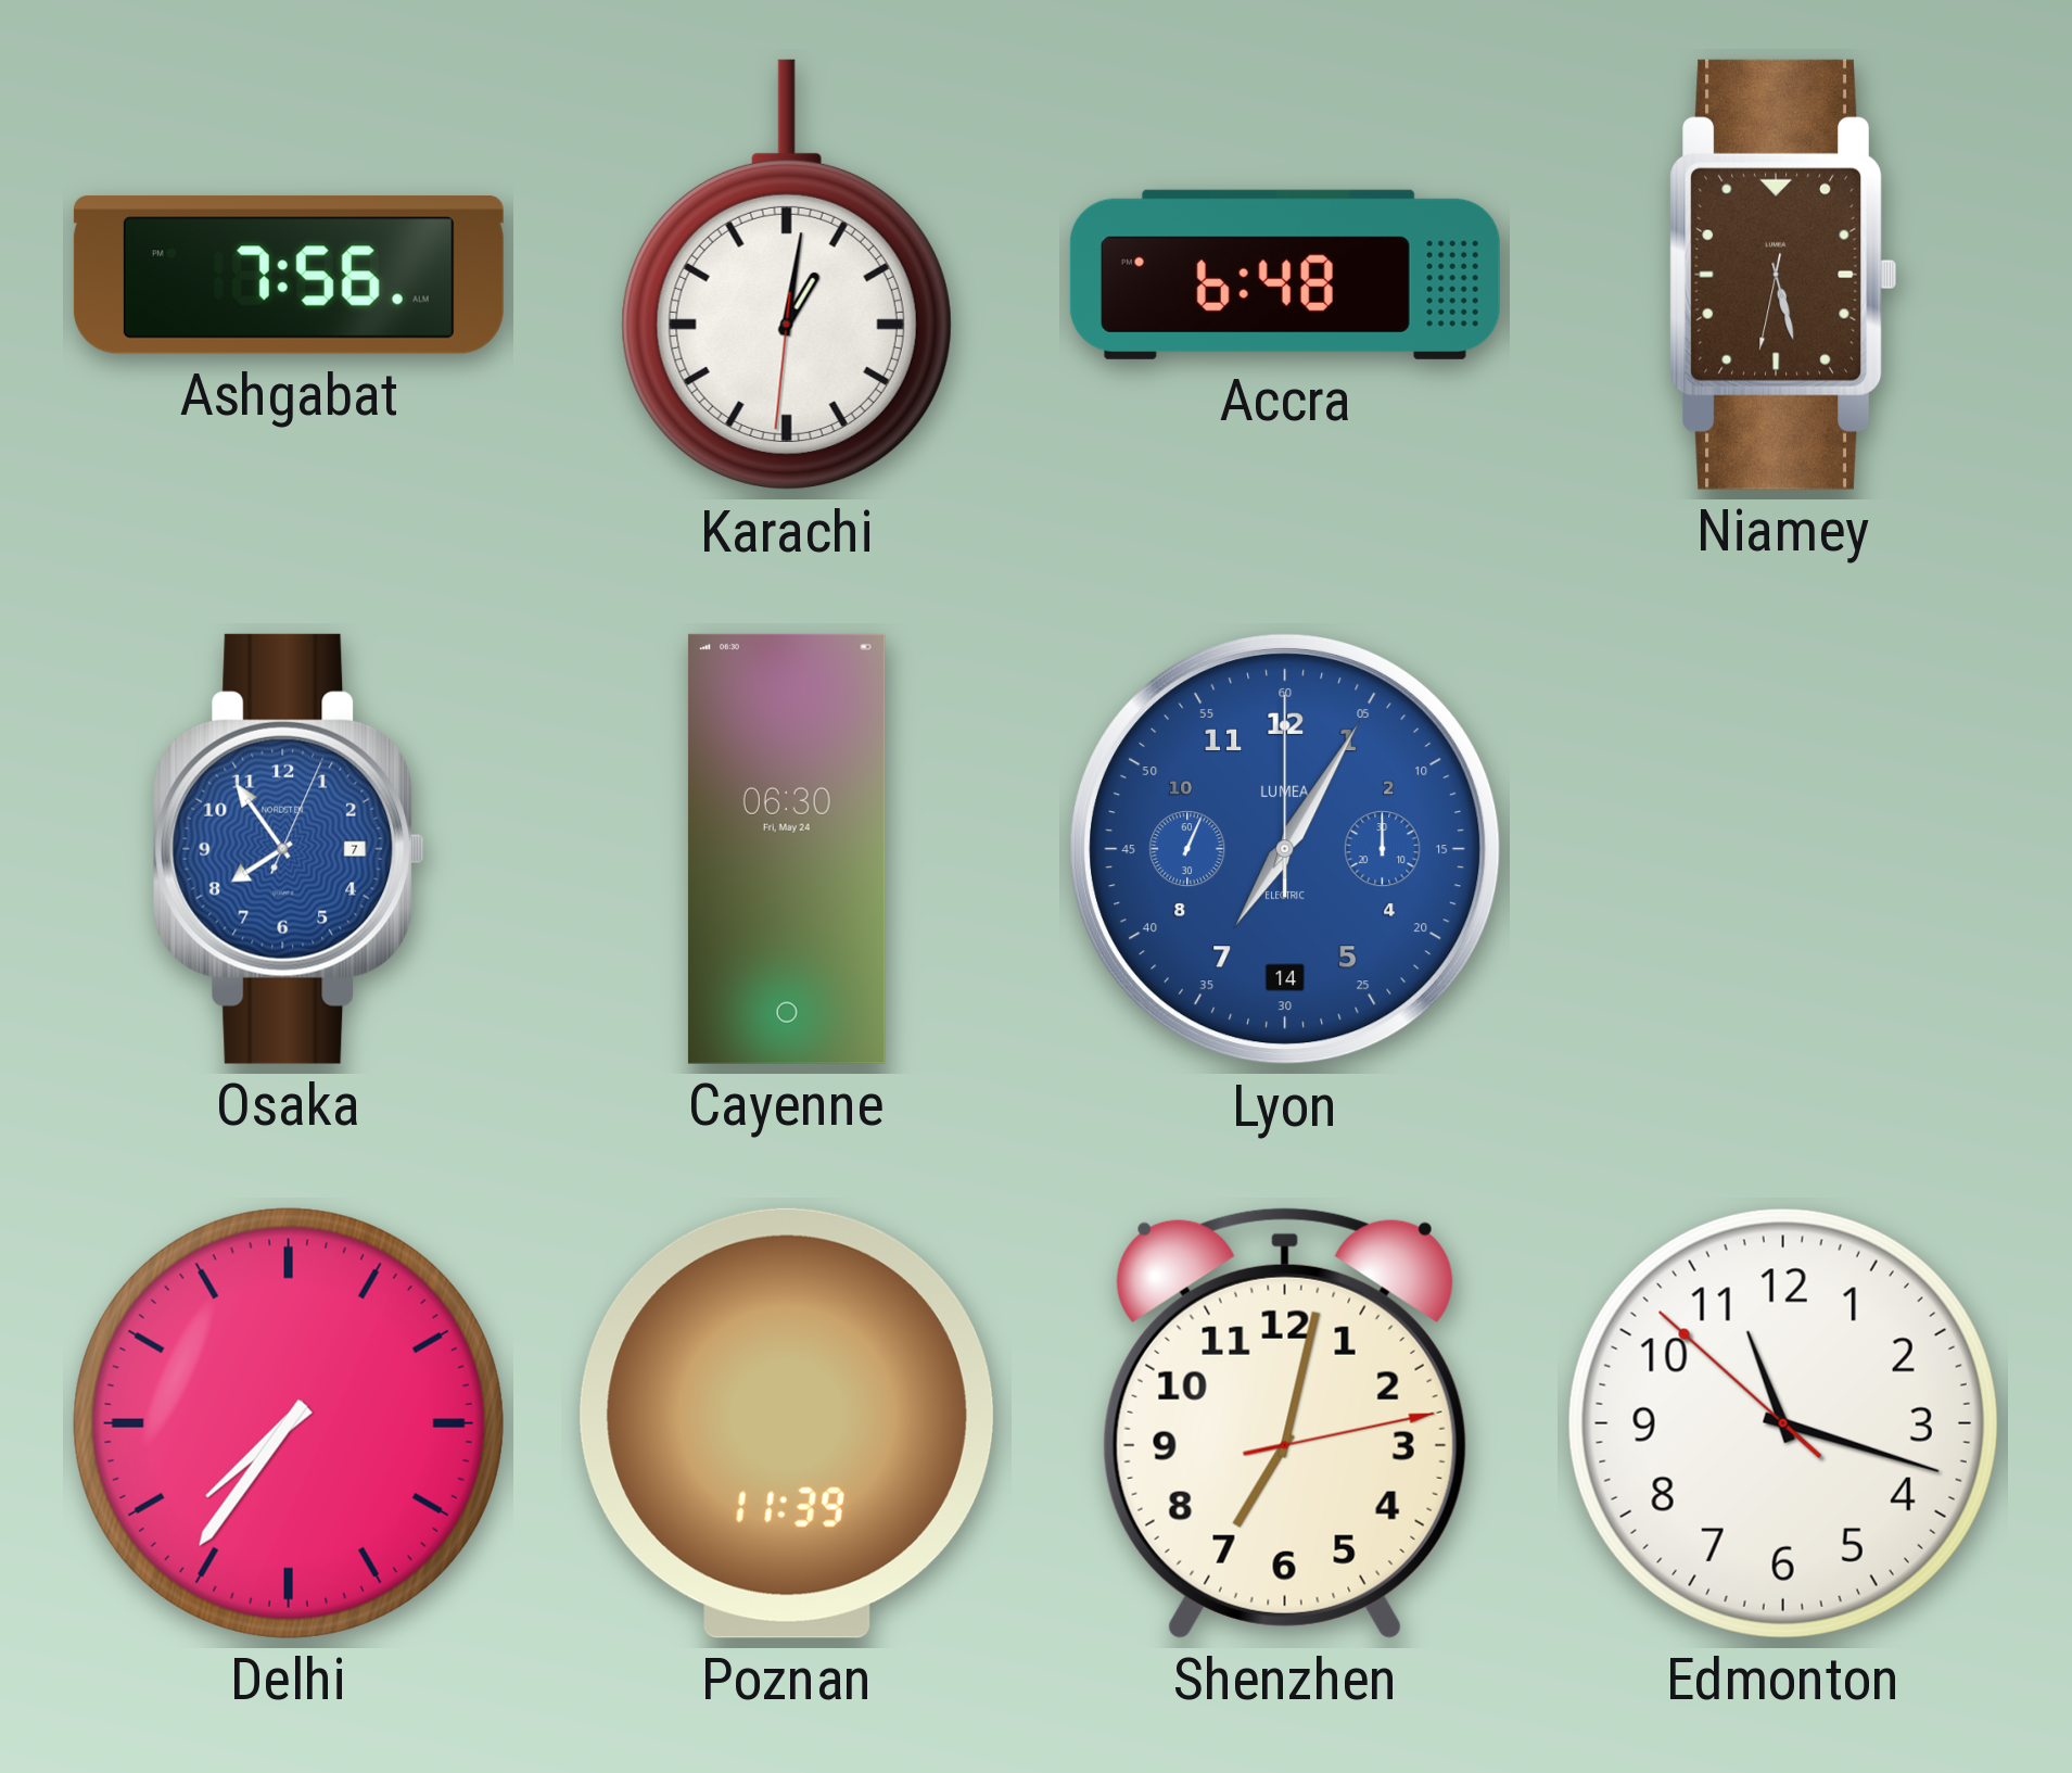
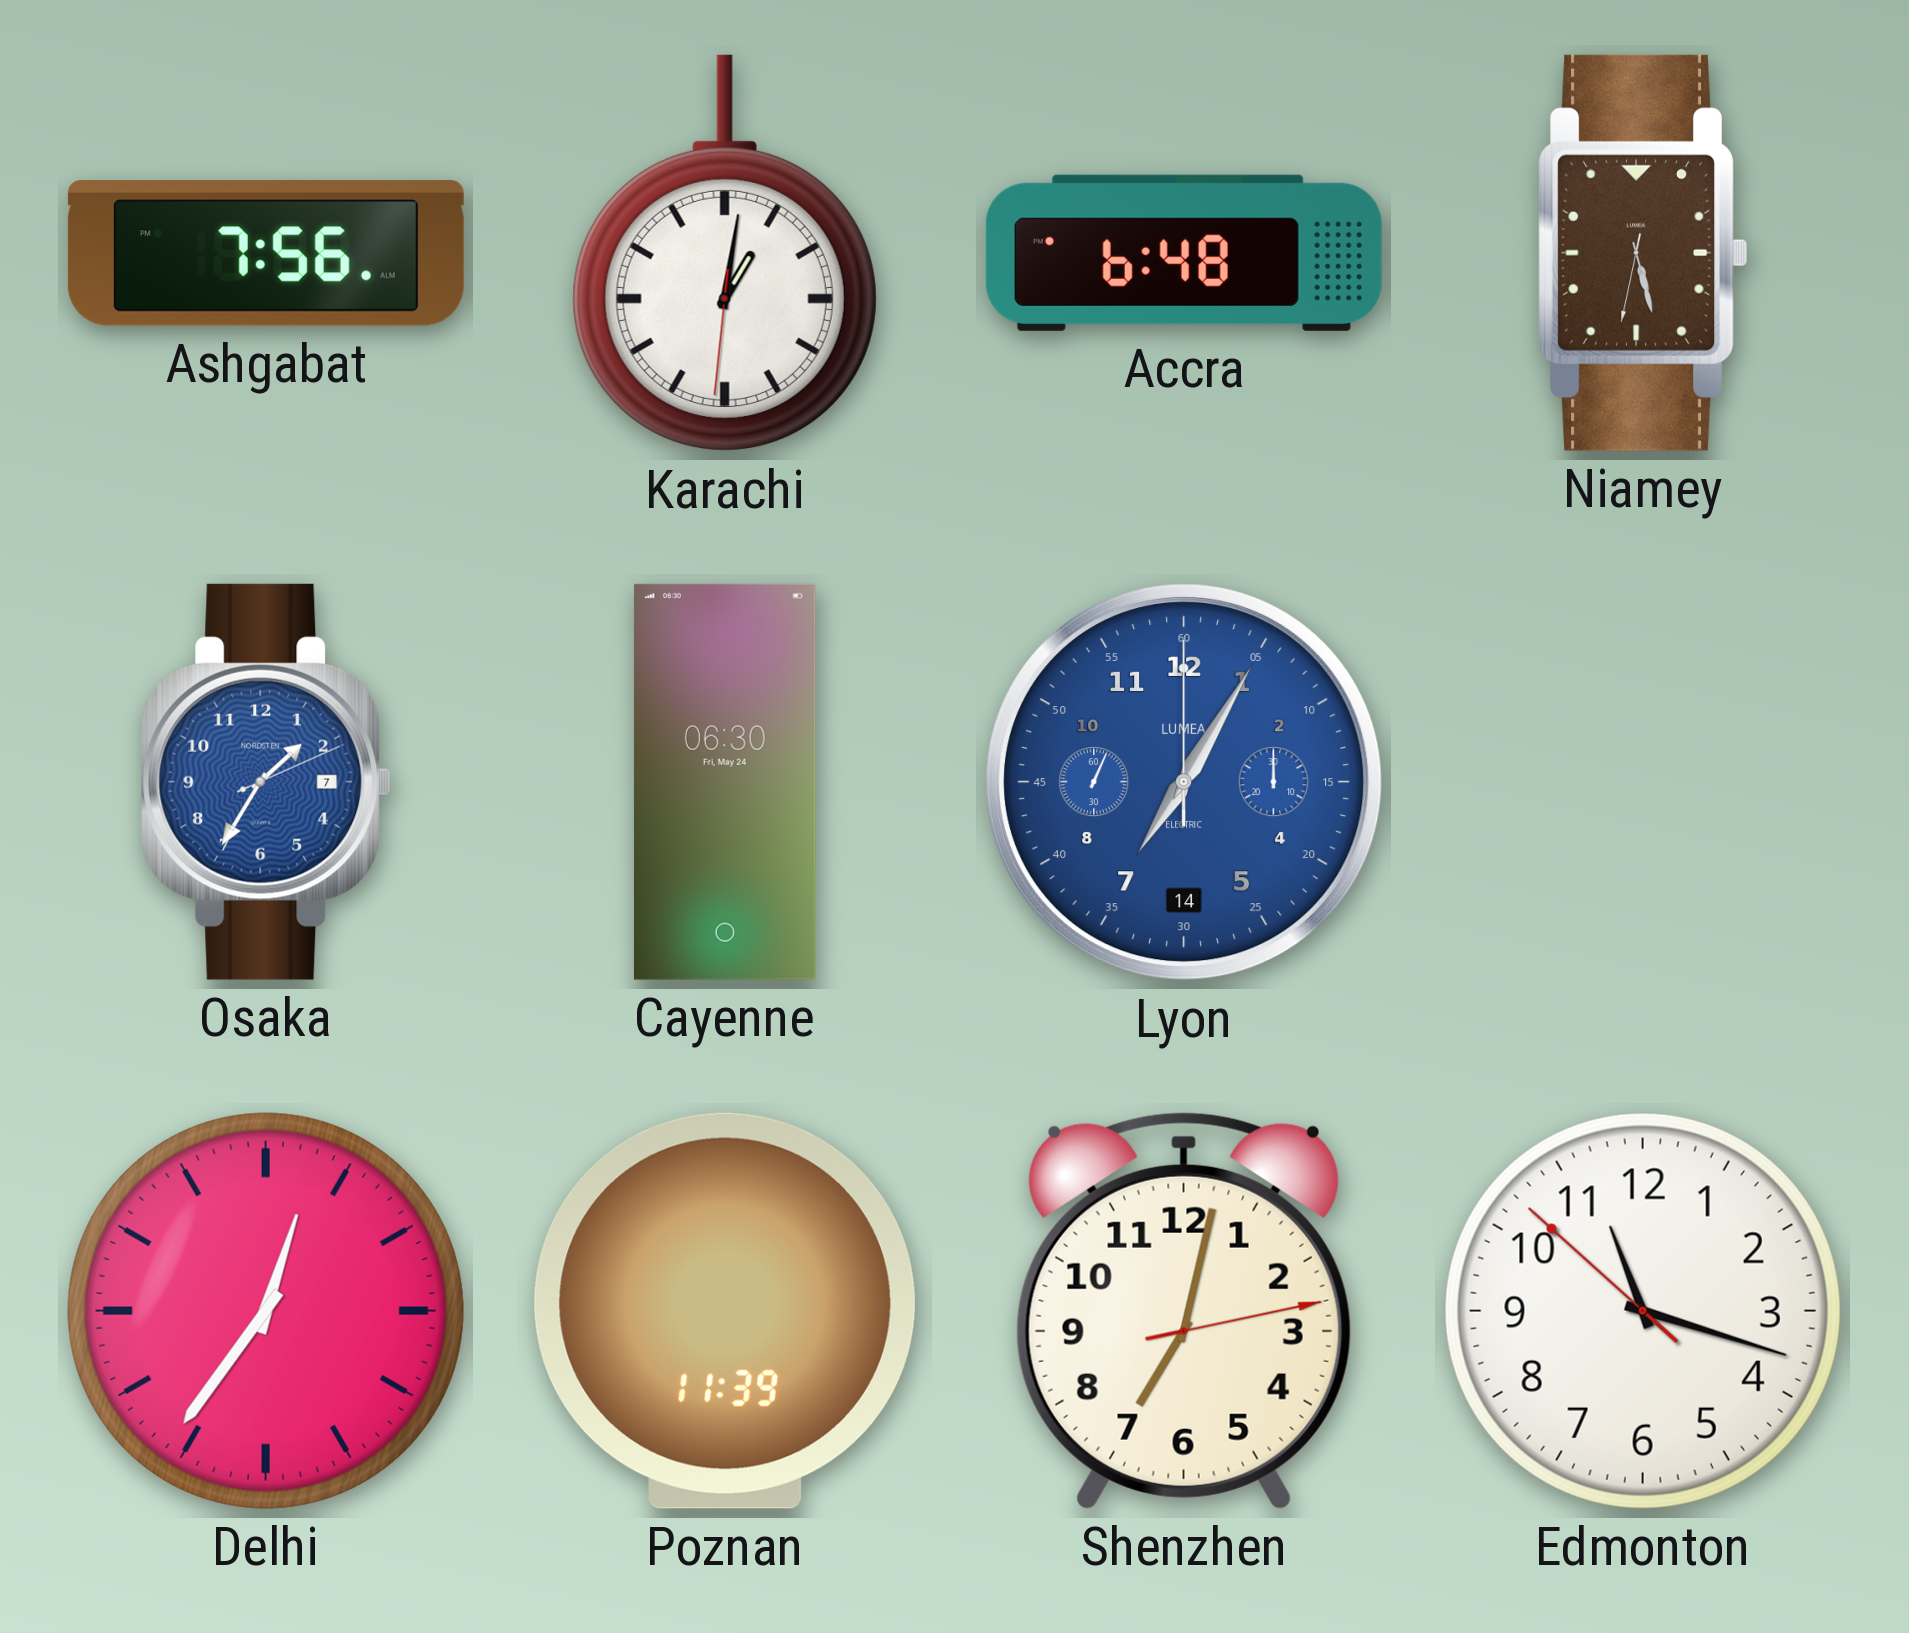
Osaka: 7:54 -> 1:35
Delhi: 7:36 -> 12:36
